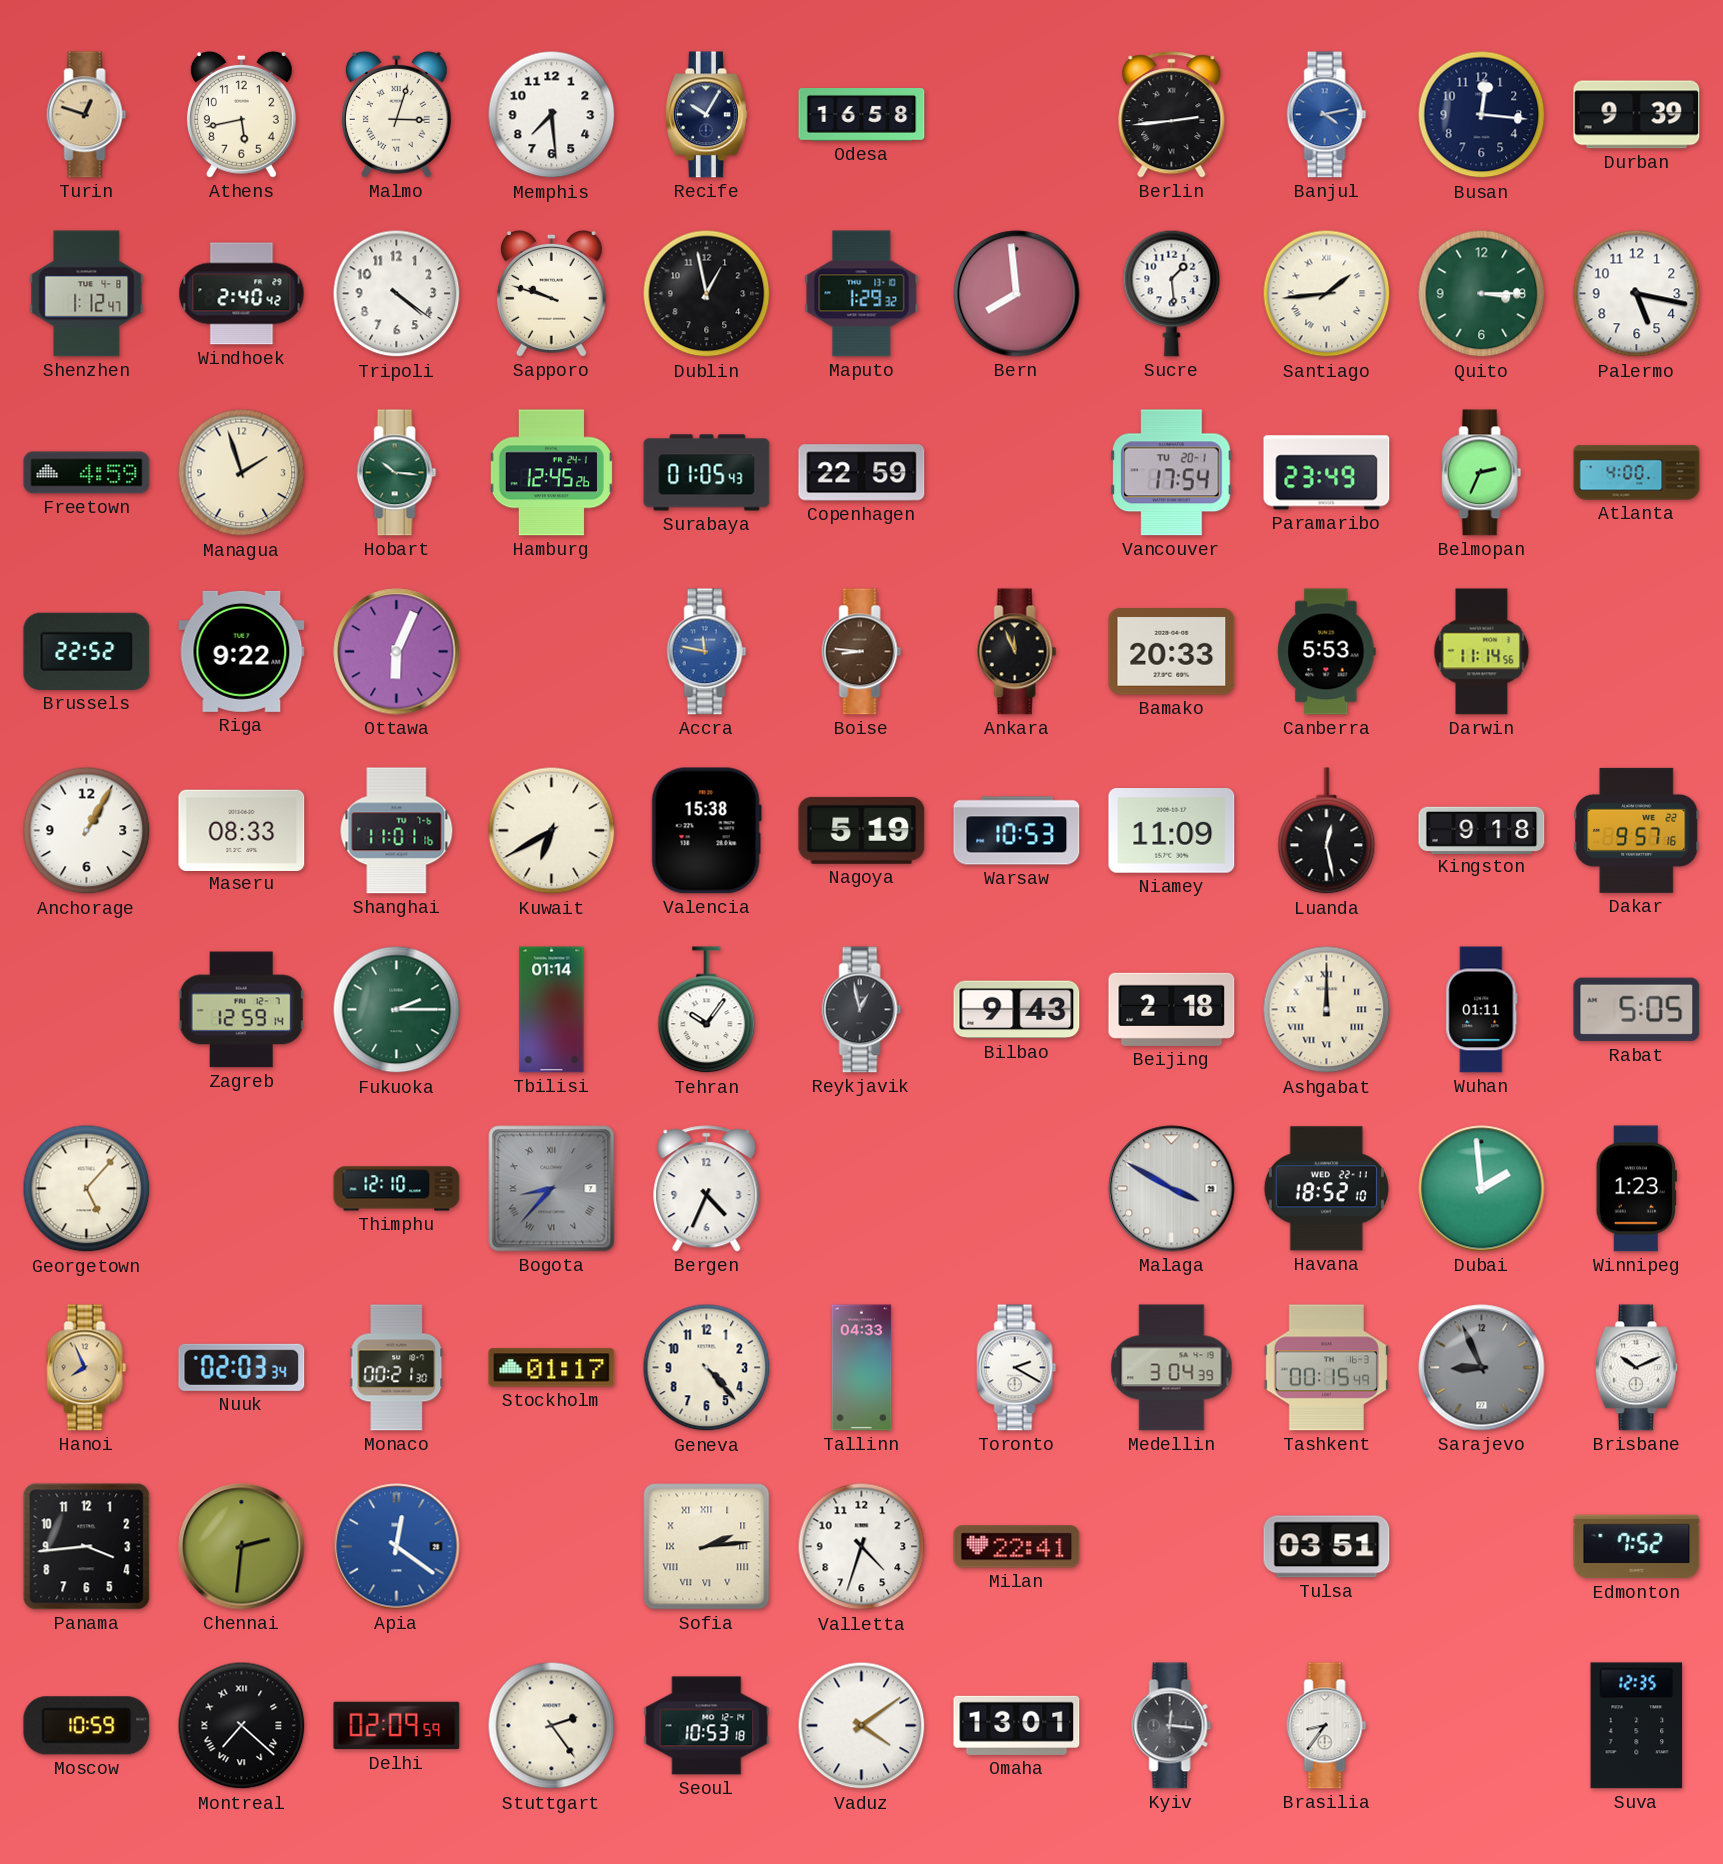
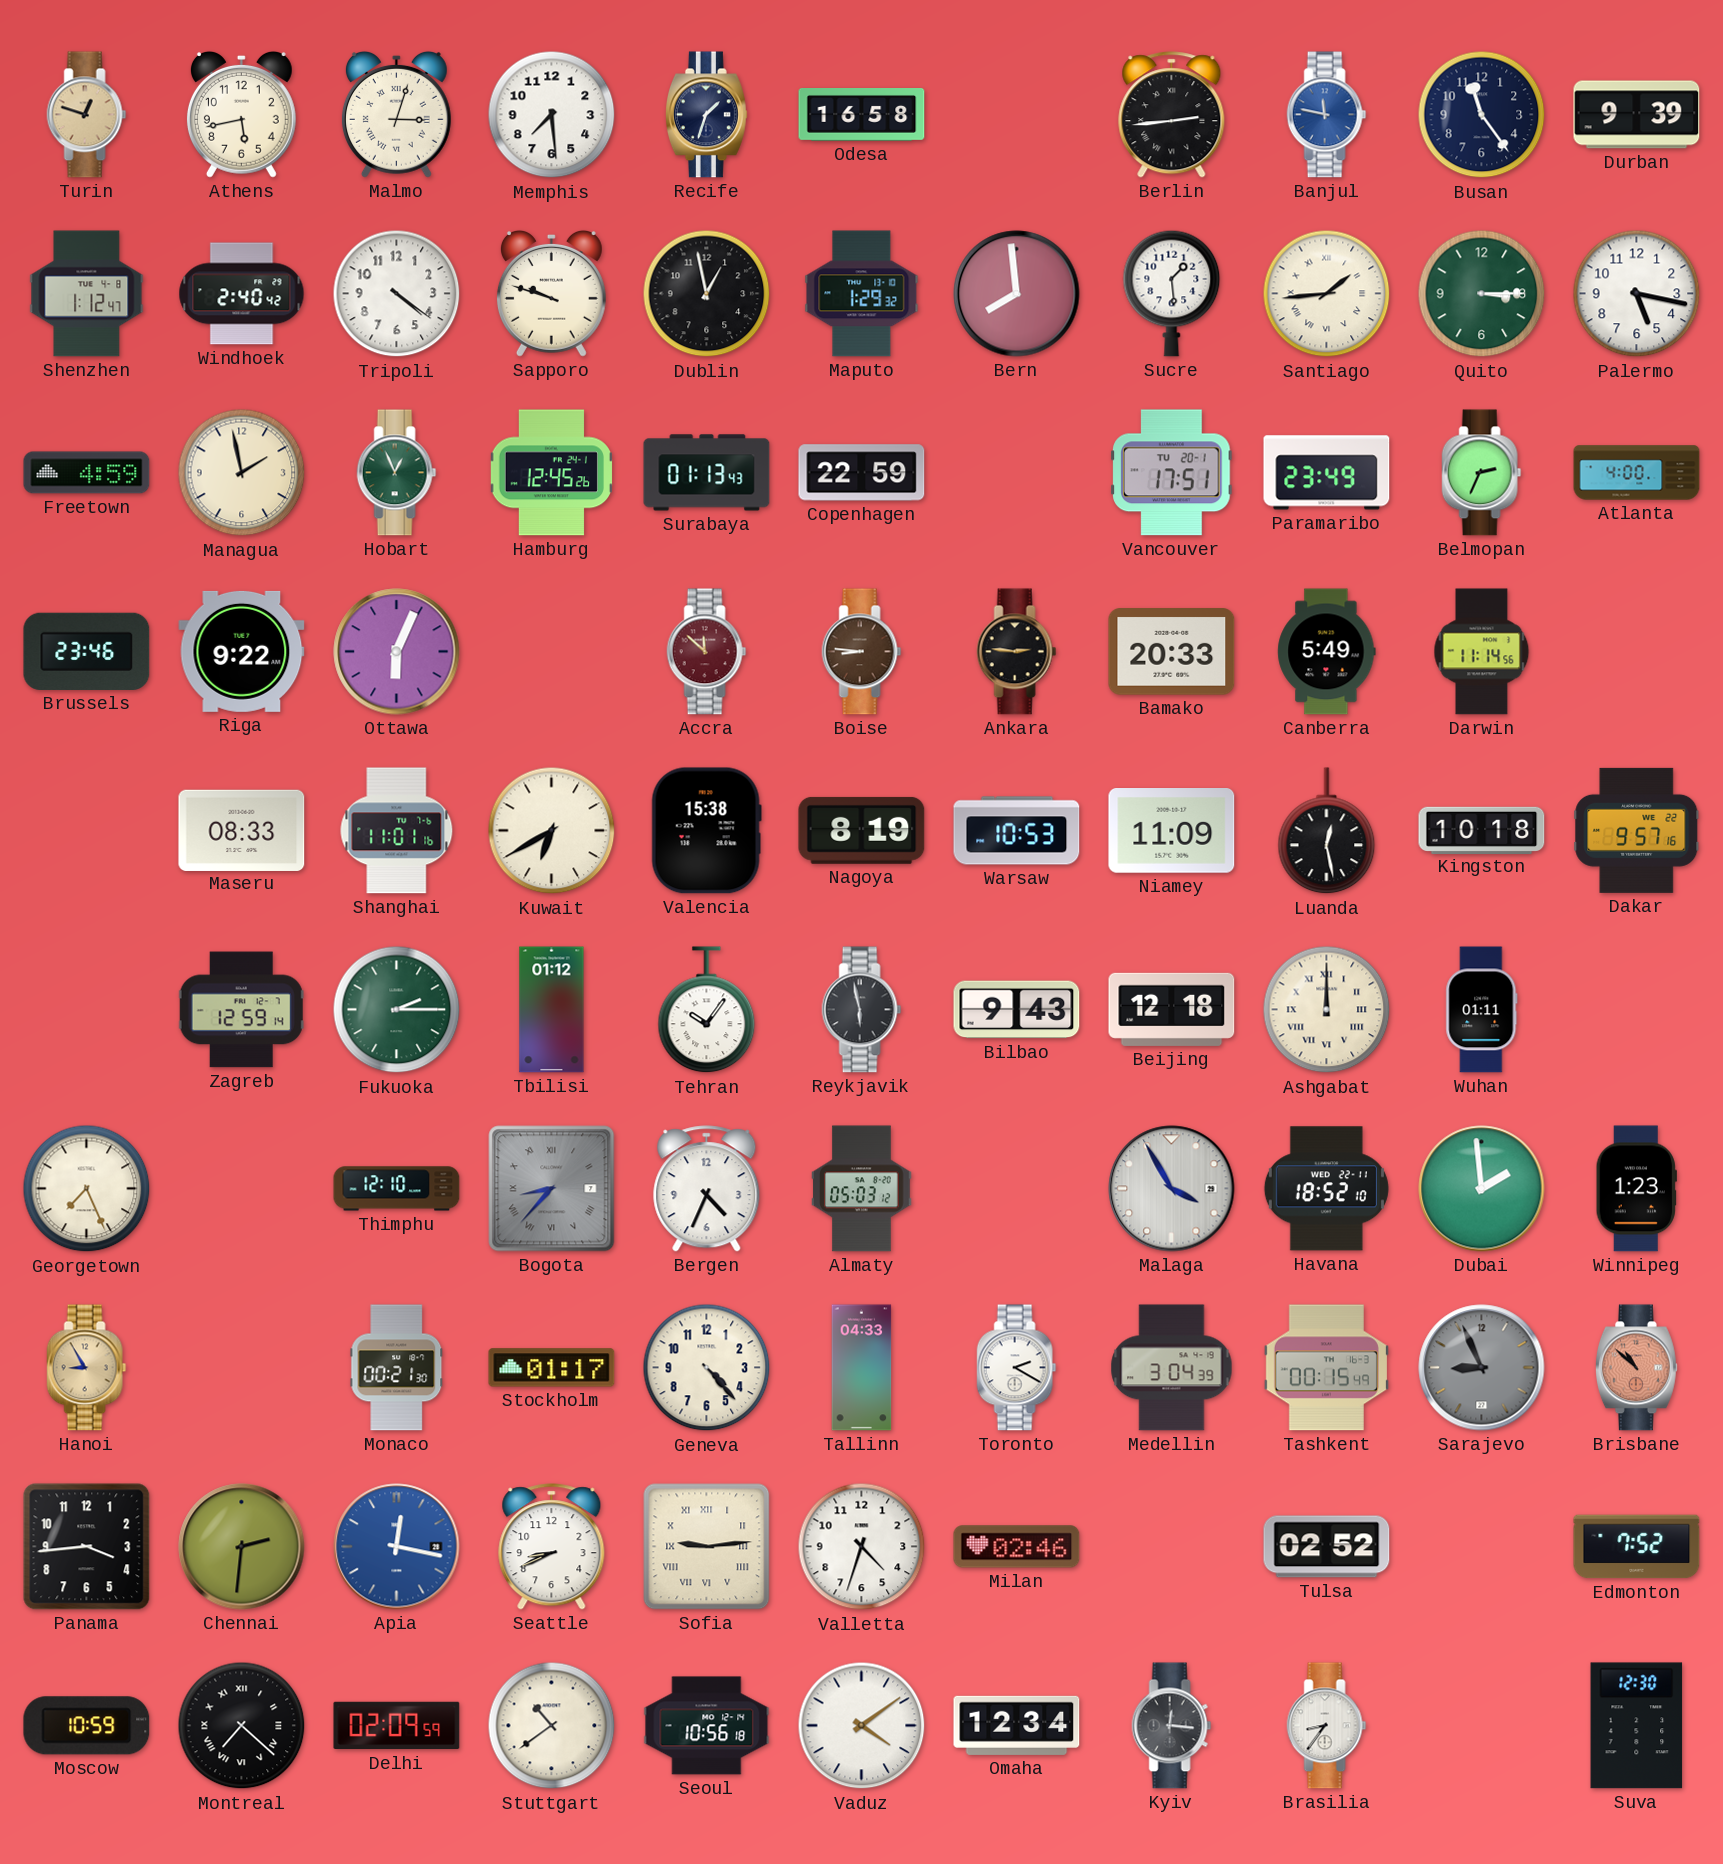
Recife: 10:05 -> 1:33
Banjul: 4:13 -> 11:47
Busan: 12:16 -> 11:24
Managua: 1:57 -> 1:58
Hobart: 10:16 -> 12:56
Surabaya: 01:05 -> 01:13
Vancouver: 17:54 -> 17:51
Brussels: 22:52 -> 23:46
Accra: 11:47 -> 11:52
Accra dial: blue -> burgundy
Ankara: 11:56 -> 2:46
Canberra: 5:53 -> 5:49
Anchorage: 1:05 -> none
Nagoya: 5:19 -> 8:19
Kingston: 9:18 -> 10:18
Tbilisi: 01:14 -> 01:12
Reykjavik: 12:58 -> 5:58
Beijing: 2:18 -> 12:18
Rabat: 5:05 -> none
Georgetown: 5:07 -> 7:26
Almaty: none -> 05:03
Malaga: 3:50 -> 3:55
Hanoi: 7:56 -> 8:55
Nuuk: 02:03 -> none
Brisbane: 10:11 -> 10:52
Brisbane dial: white -> salmon
Apia: 12:21 -> 12:17
Seattle: none -> 8:41
Sofia: 2:14 -> 9:14
Milan: 22:41 -> 02:46
Tulsa: 03:51 -> 02:52
Stuttgart: 2:24 -> 10:39
Seoul: 10:53 -> 10:56
Omaha: 13:01 -> 12:34
Suva: 12:35 -> 12:30
